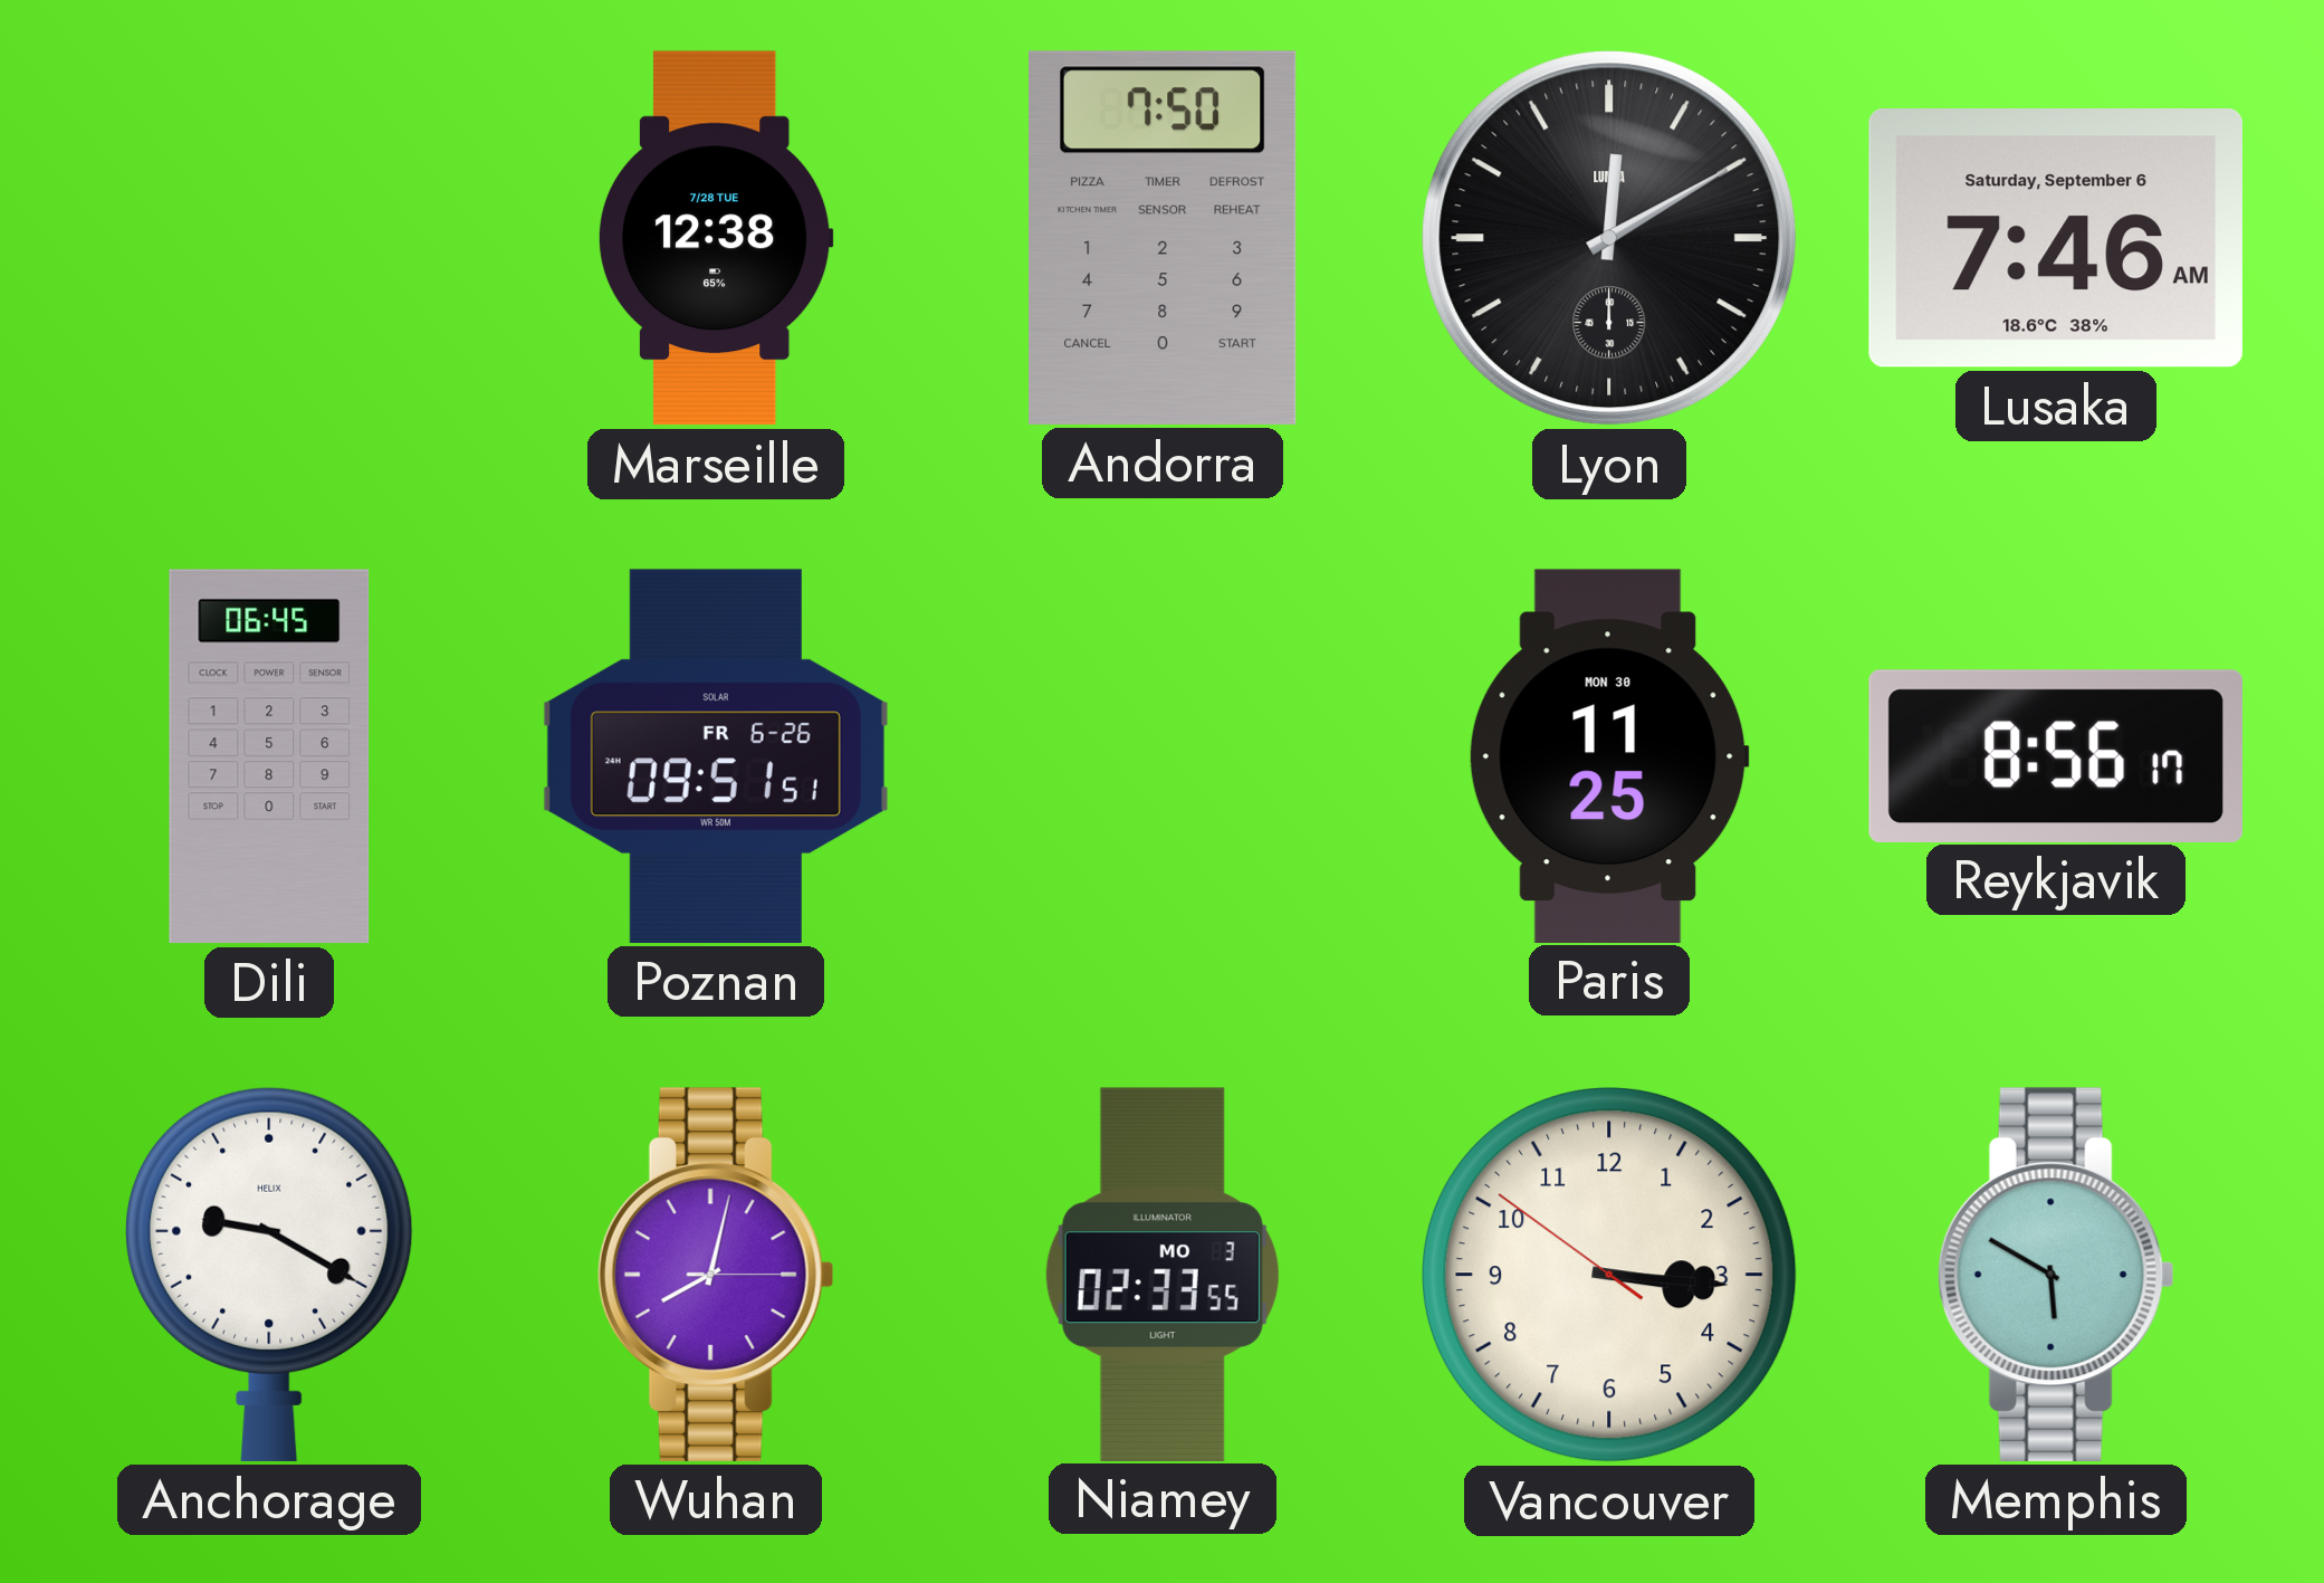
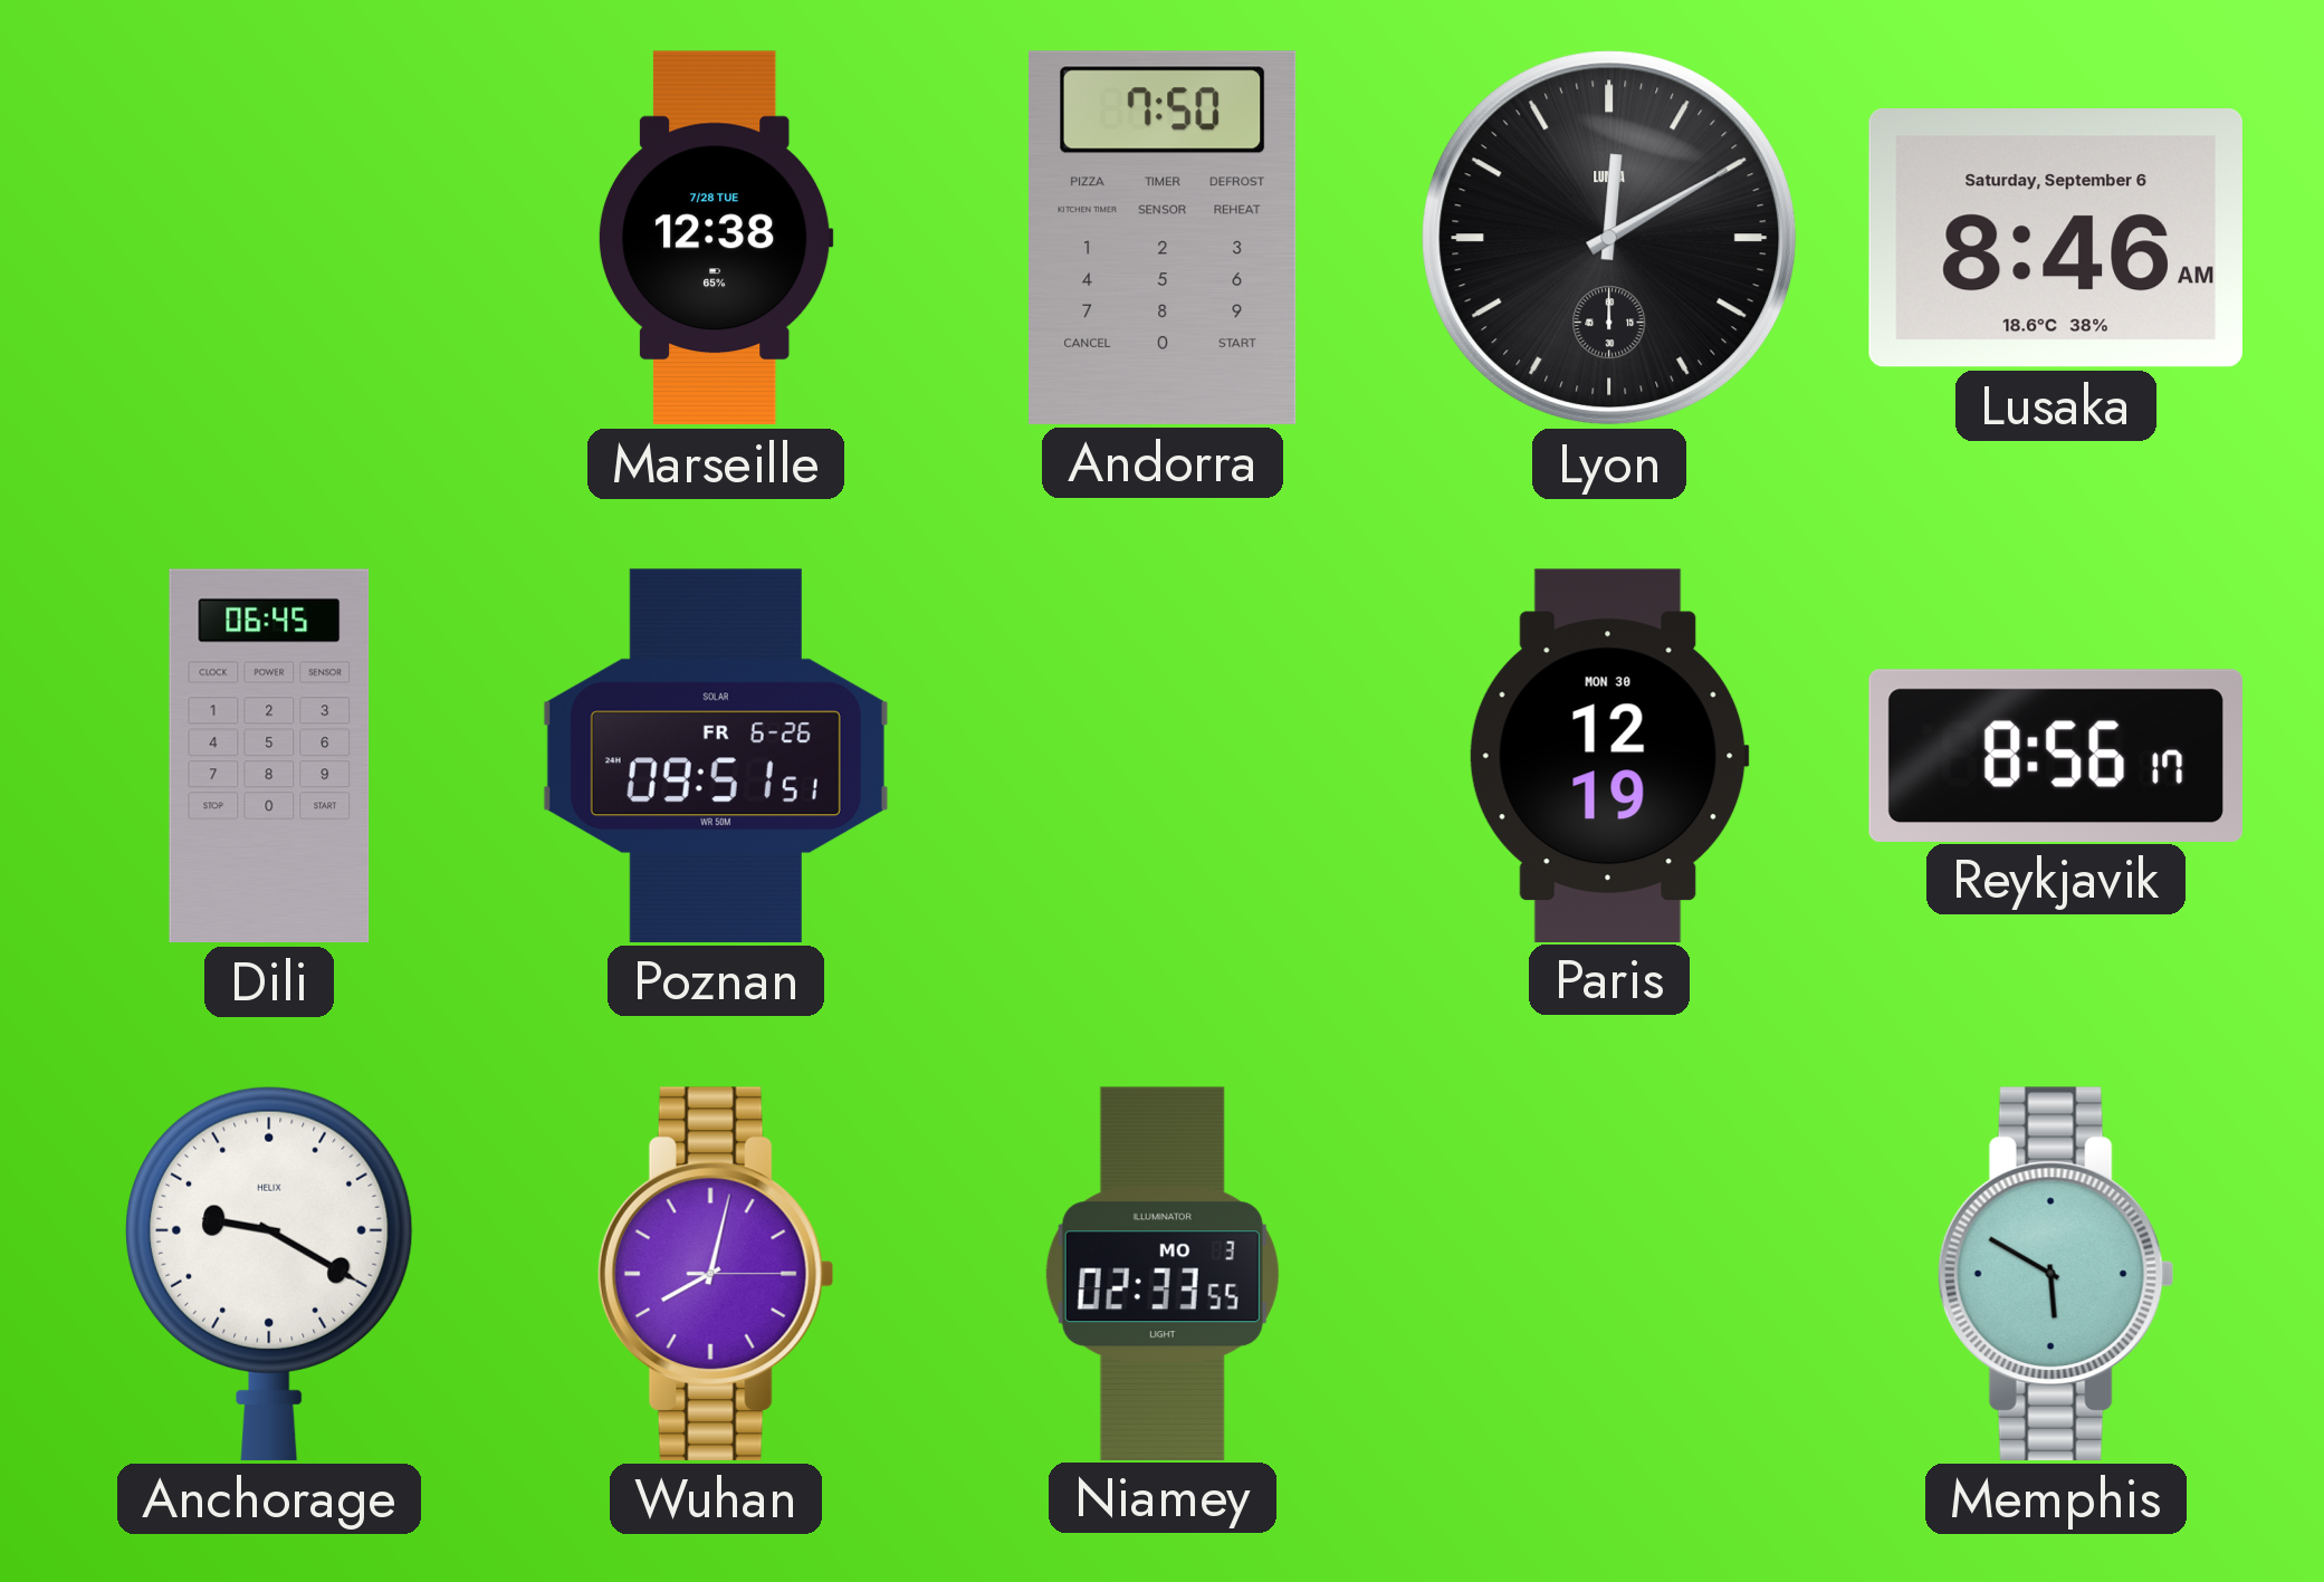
Lusaka: 7:46 -> 8:46
Paris: 11:25 -> 12:19
Vancouver: 3:15 -> none
